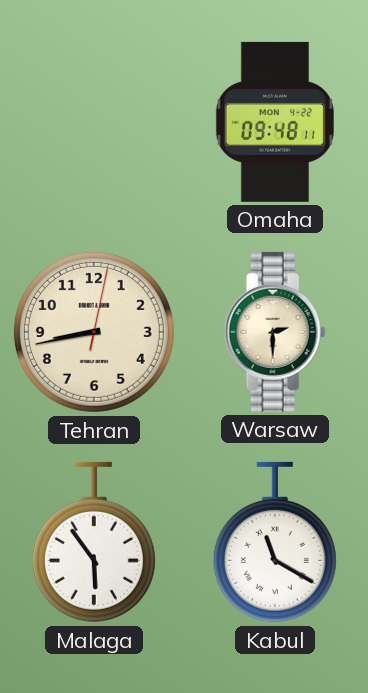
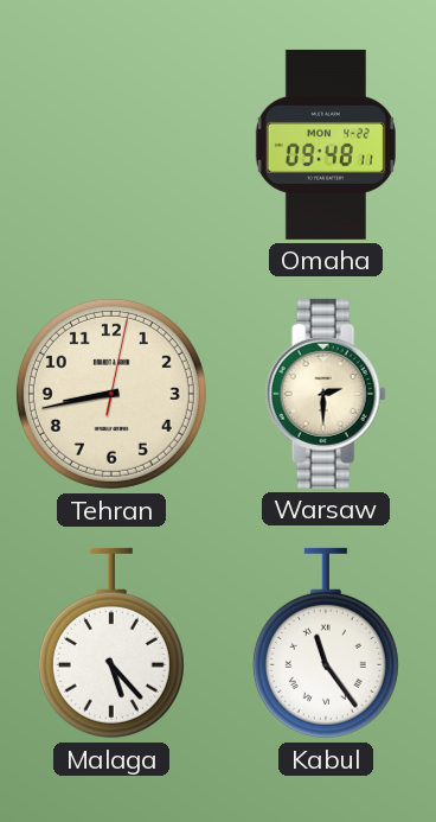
Malaga: 5:54 -> 5:23
Kabul: 11:20 -> 11:24
